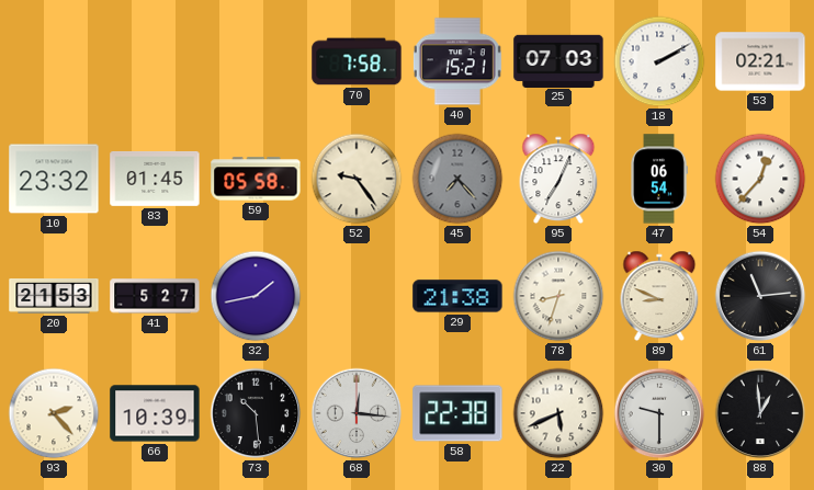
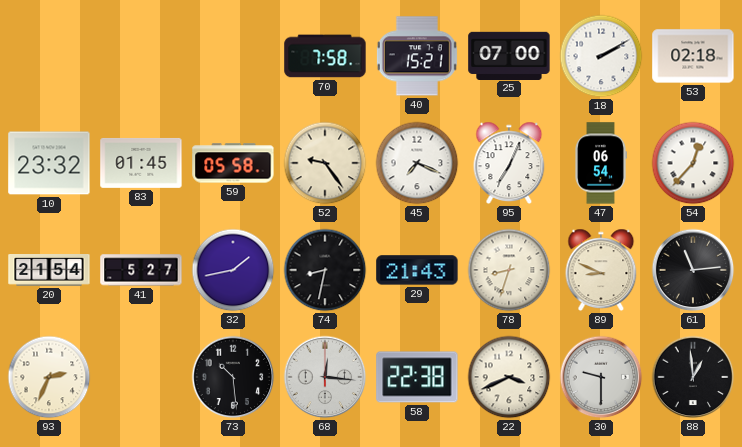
25: 07:03 -> 07:00
53: 02:21 -> 02:18
45: 7:23 -> 7:19
45 dial: grey -> white
20: 21:53 -> 21:54
74: none -> 8:32
29: 21:38 -> 21:43
93: 2:23 -> 2:34
66: 10:39 -> none
22: 5:41 -> 3:41
